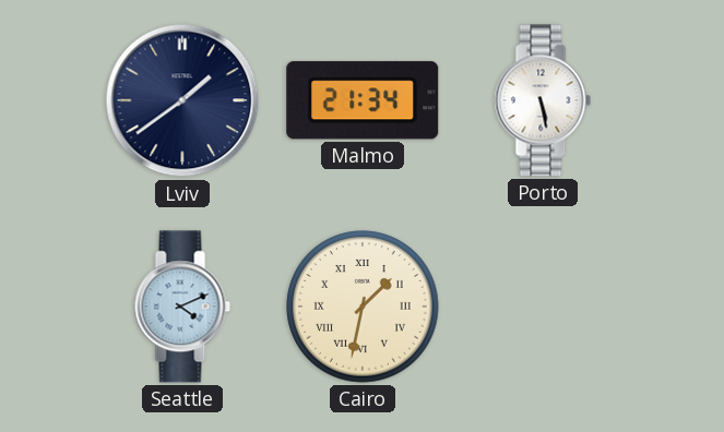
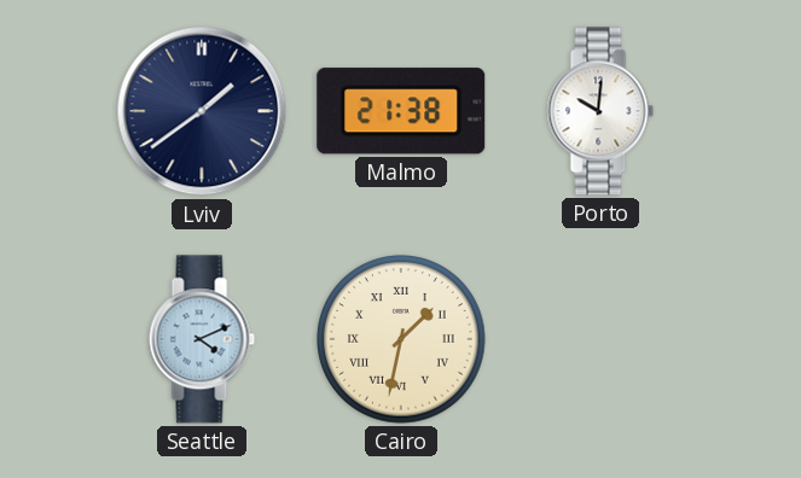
Malmo: 21:34 -> 21:38
Porto: 5:28 -> 10:01
